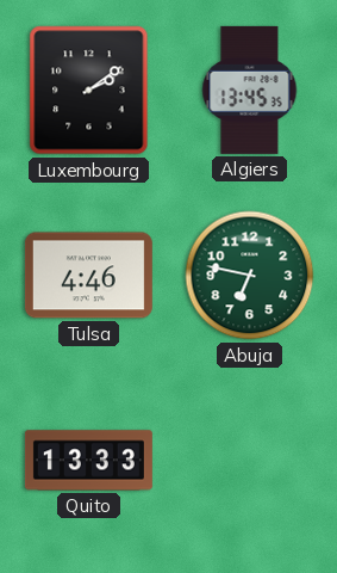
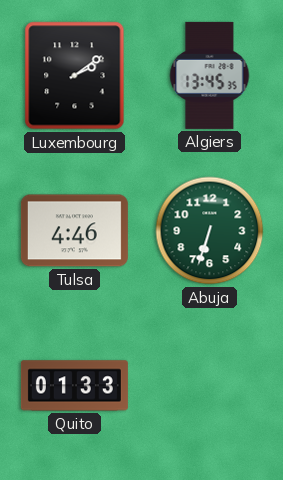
Abuja: 6:47 -> 6:33
Quito: 13:33 -> 01:33
